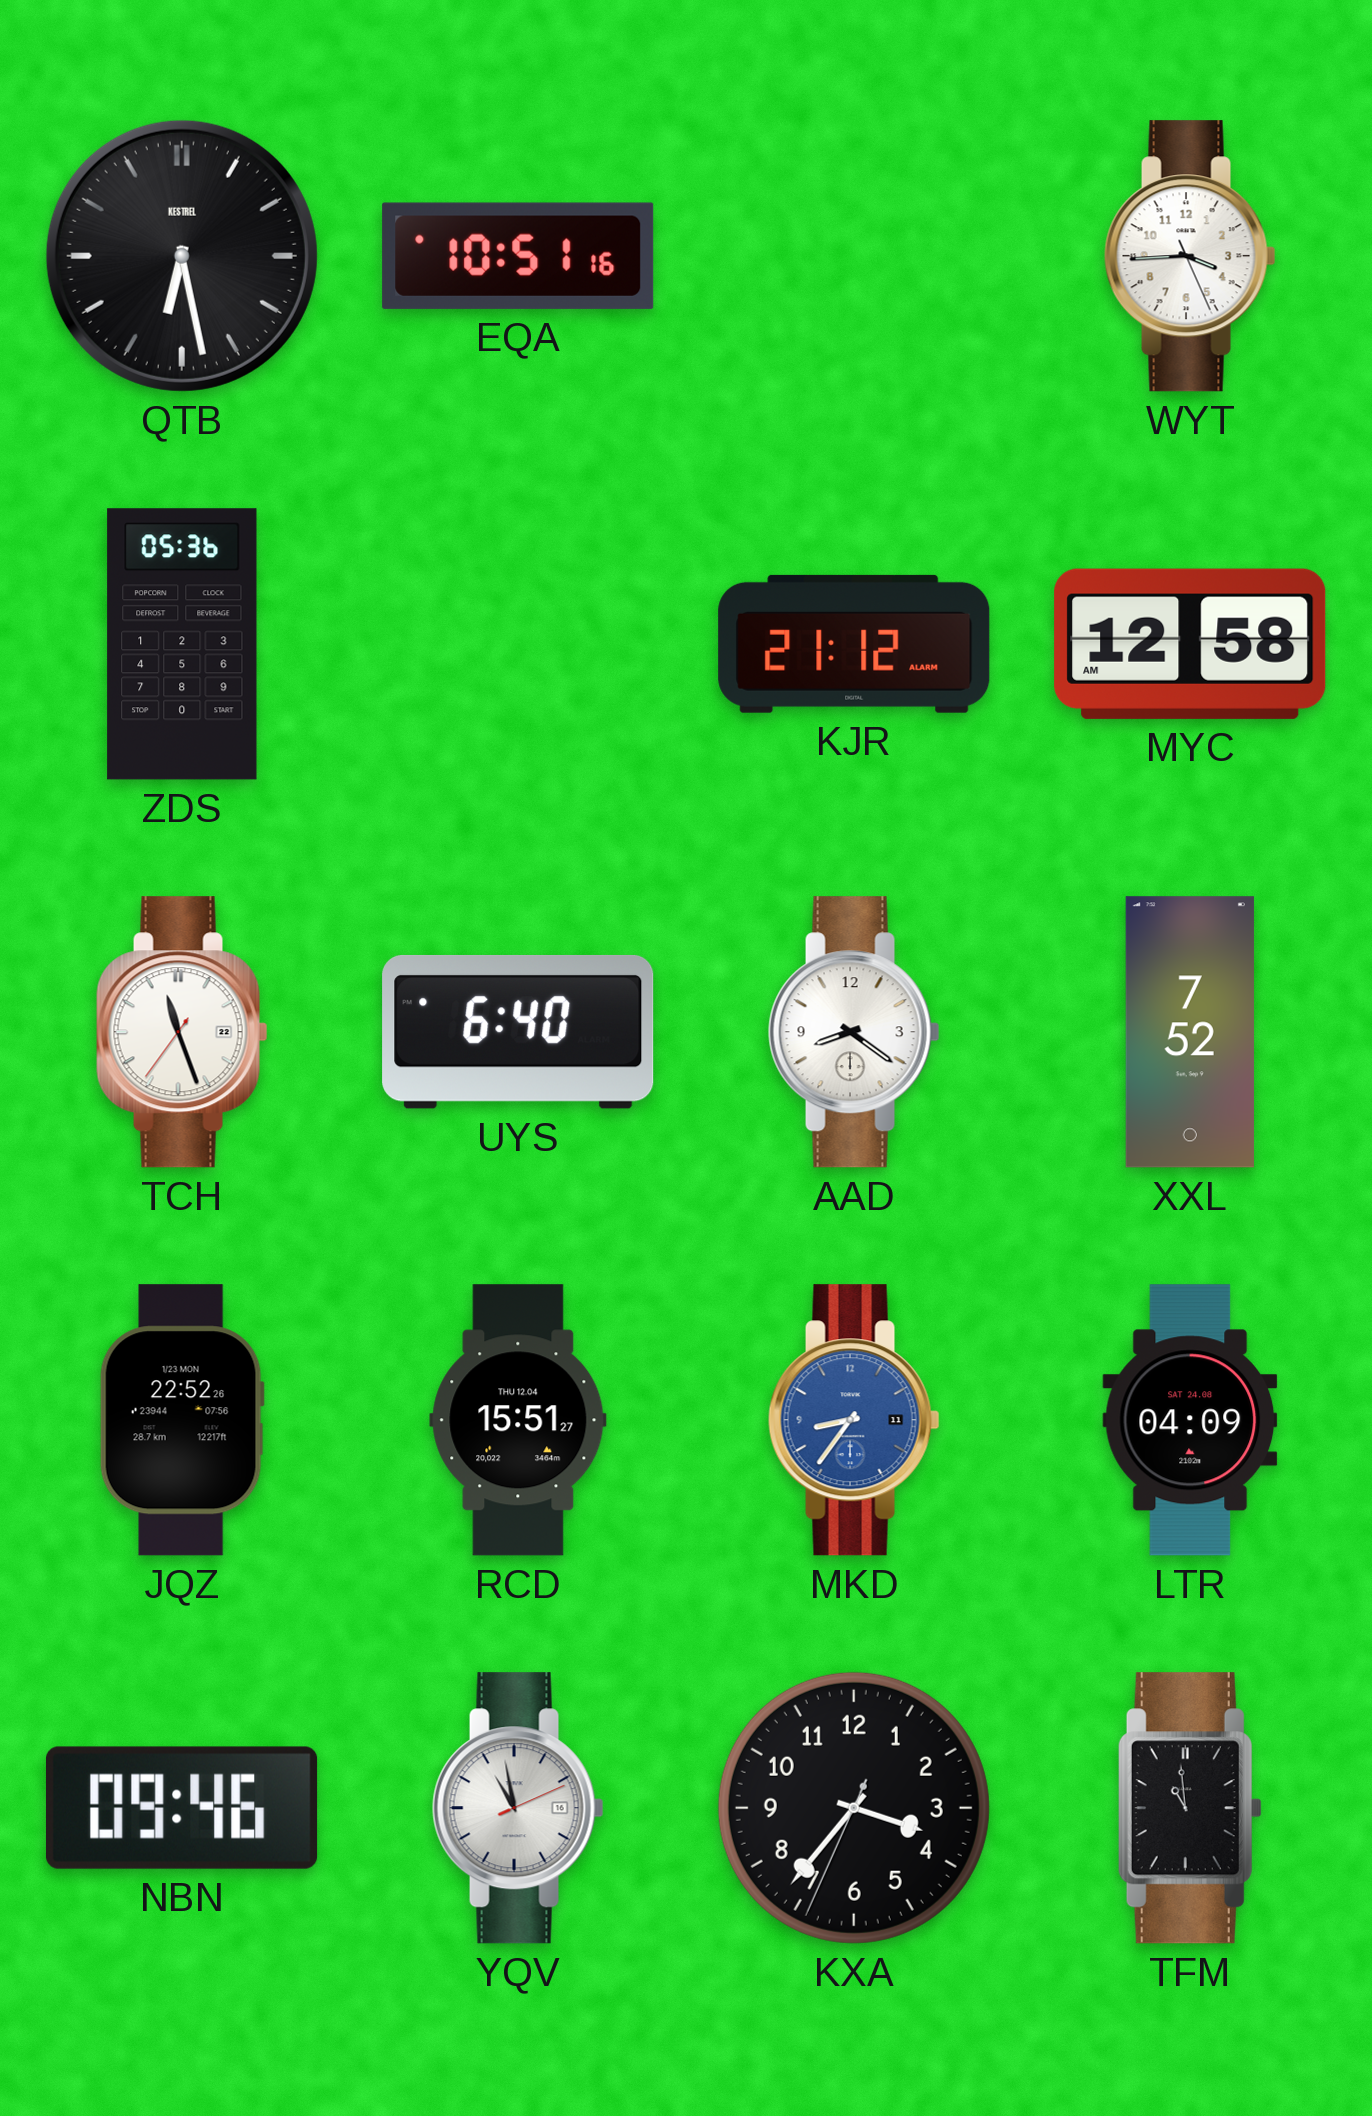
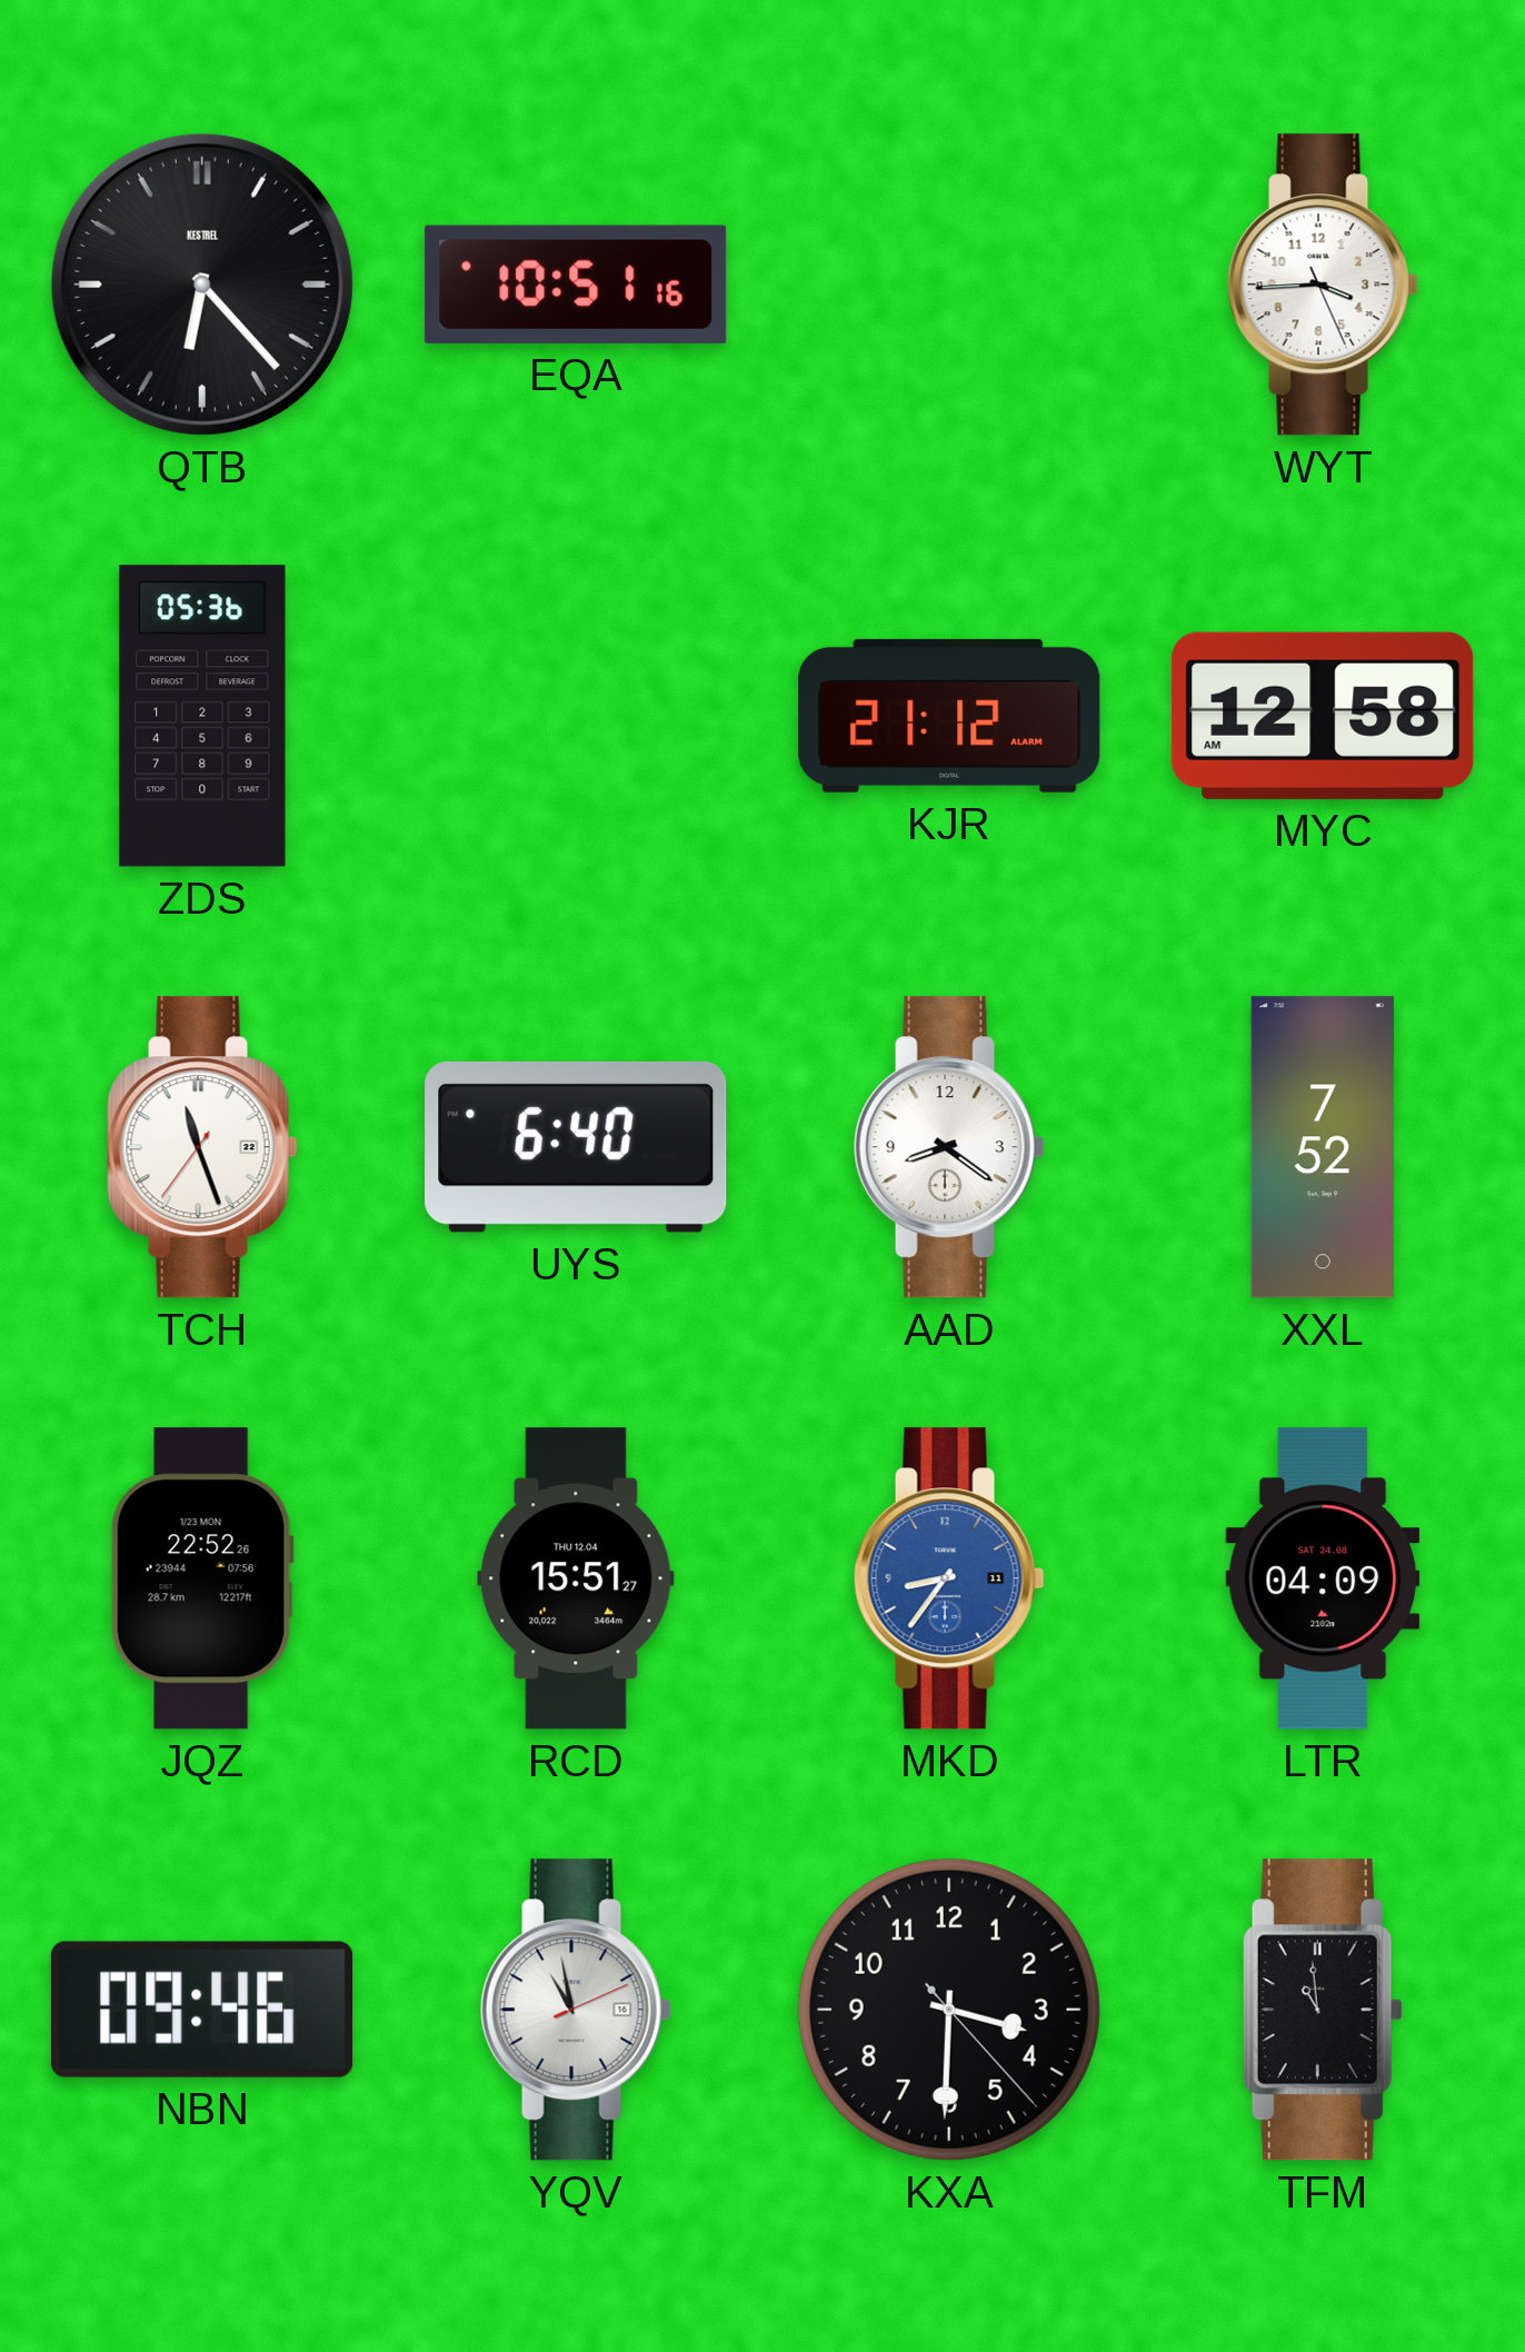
QTB: 6:28 -> 6:23
KXA: 3:36 -> 3:30
